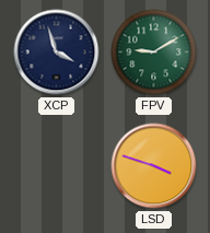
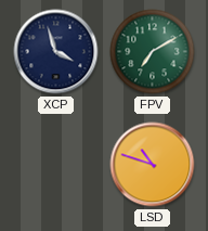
FPV: 9:10 -> 7:10
LSD: 3:48 -> 10:48
